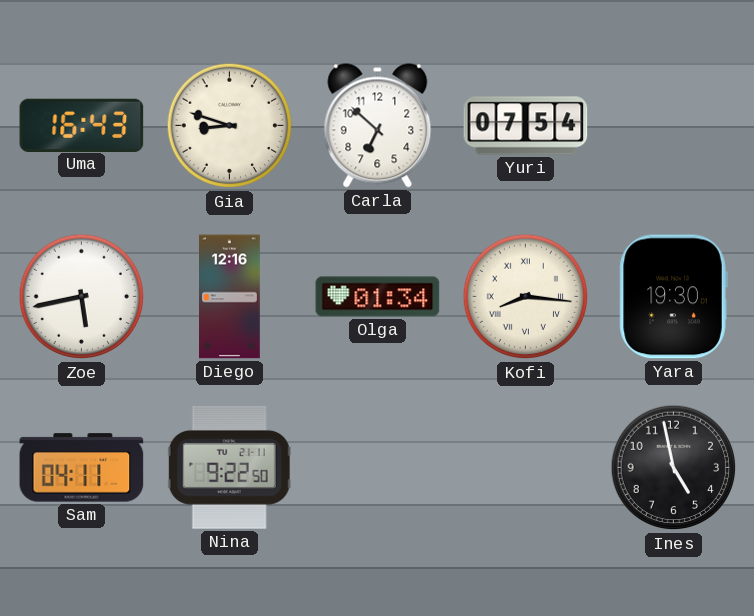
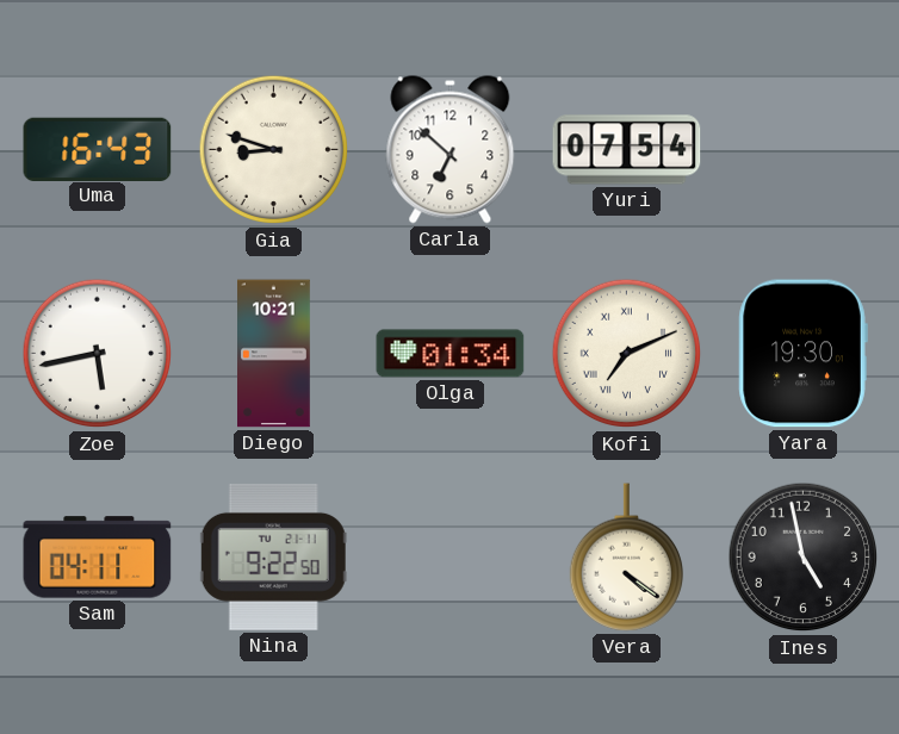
Diego: 12:16 -> 10:21
Kofi: 8:16 -> 7:11
Vera: none -> 4:21
